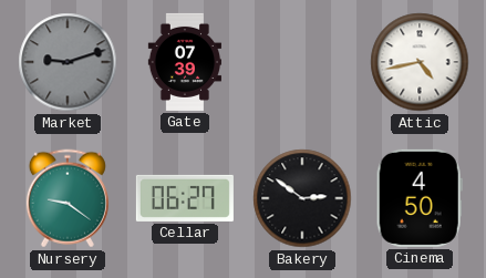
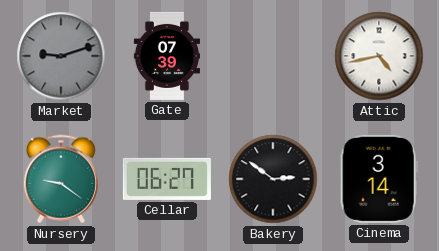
Cinema: 4:50 -> 3:14
